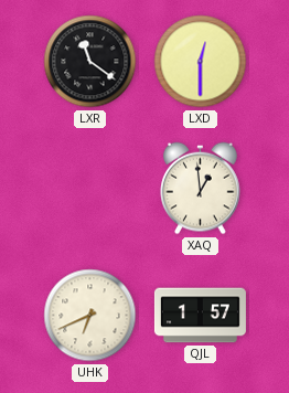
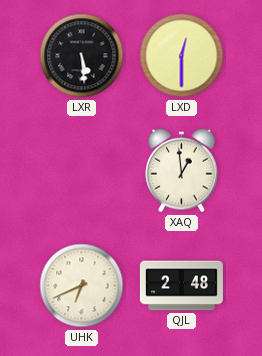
LXR: 11:21 -> 5:29
QJL: 1:57 -> 2:48
